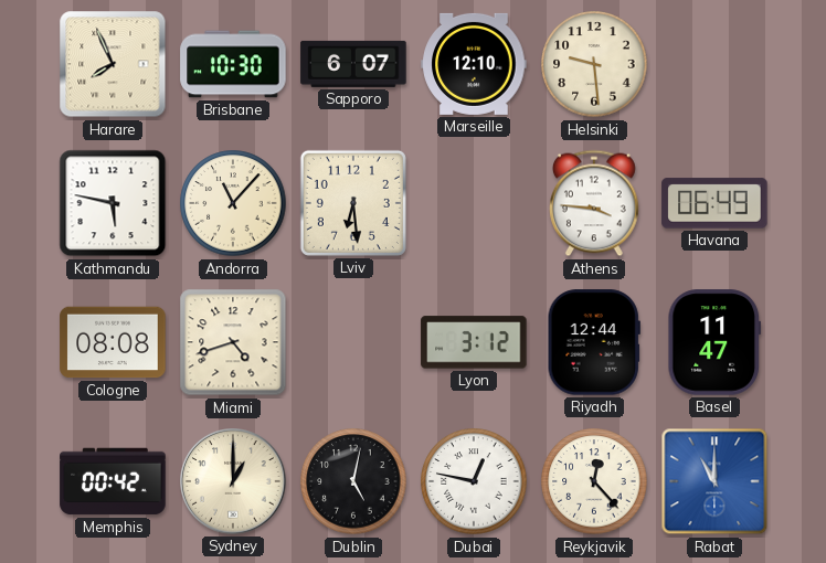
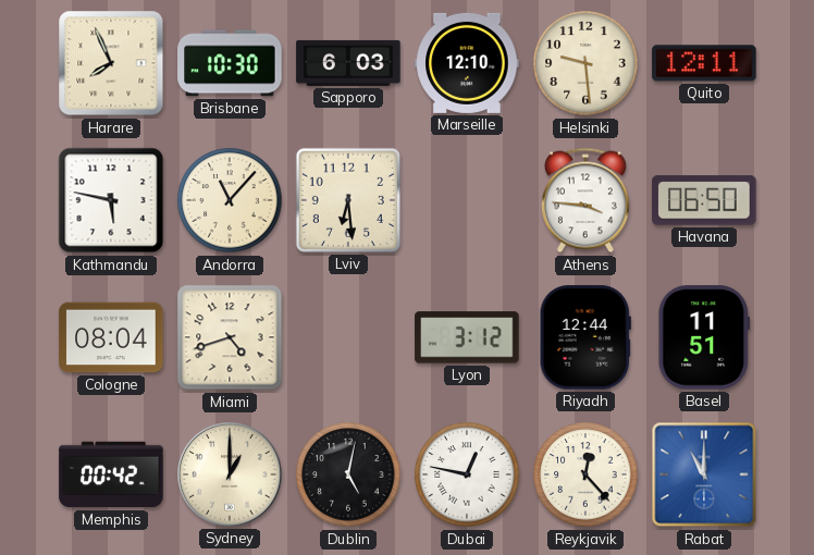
Sapporo: 6:07 -> 6:03
Quito: none -> 12:11
Havana: 06:49 -> 06:50
Cologne: 08:08 -> 08:04
Basel: 11:47 -> 11:51
